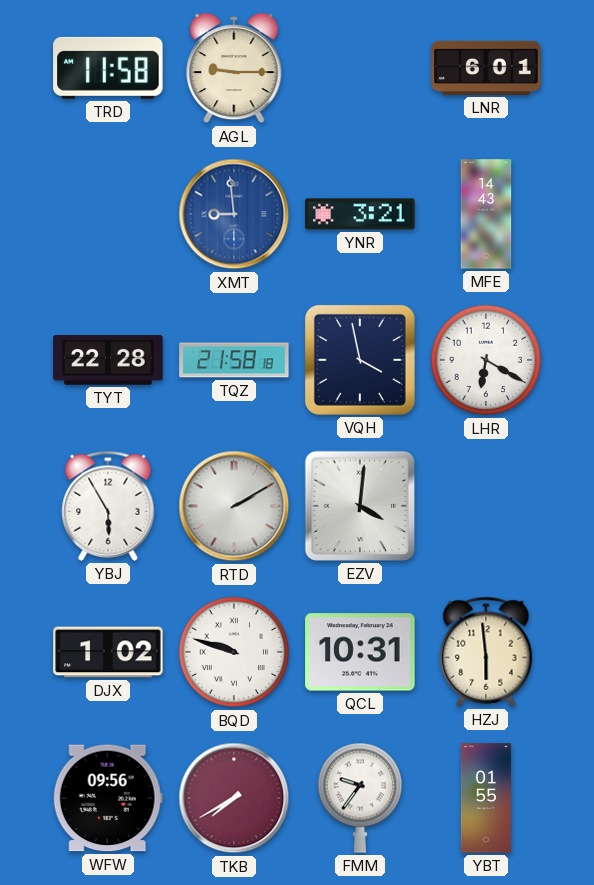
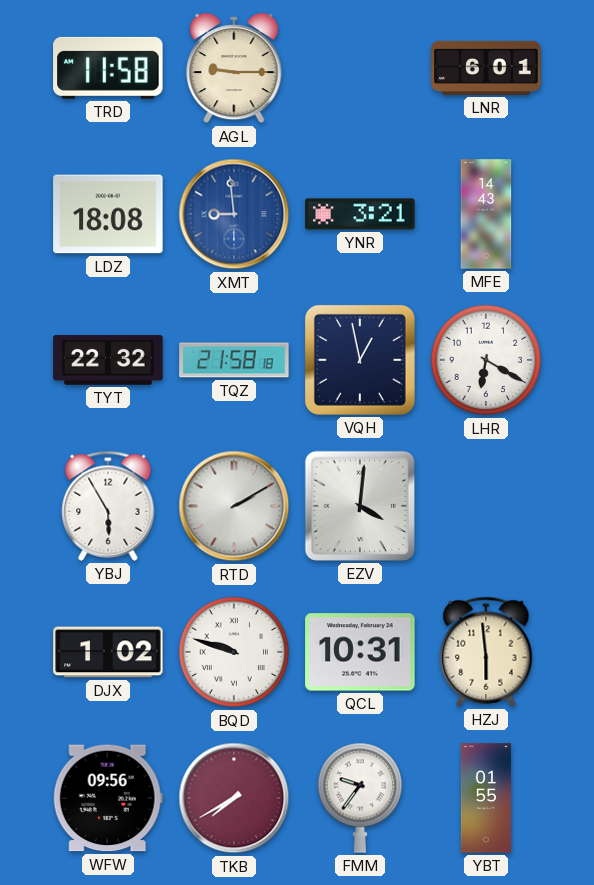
LDZ: none -> 18:08
TYT: 22:28 -> 22:32
VQH: 3:58 -> 12:58
